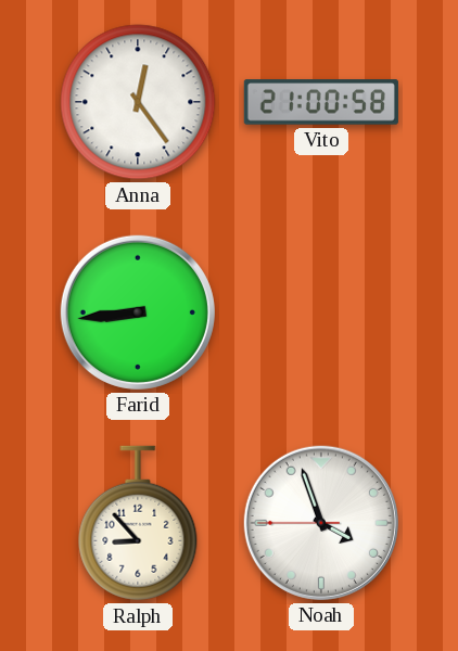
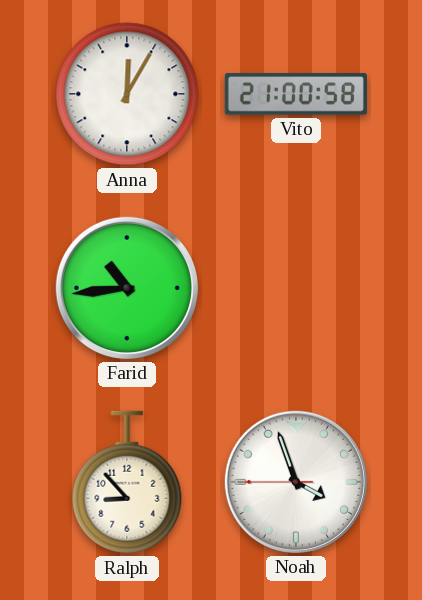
Anna: 12:24 -> 12:05
Farid: 8:44 -> 10:44
